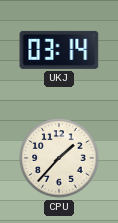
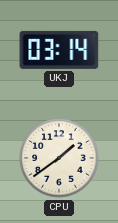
CPU: 1:37 -> 1:39
